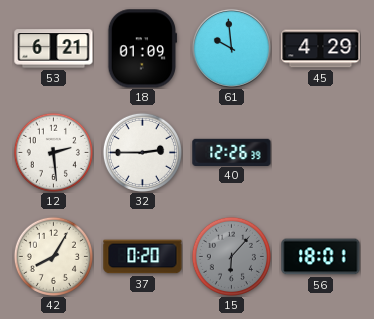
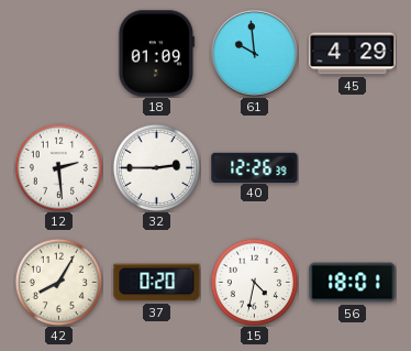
53: 6:21 -> none
15: 6:07 -> 4:32
15 dial: grey -> white
